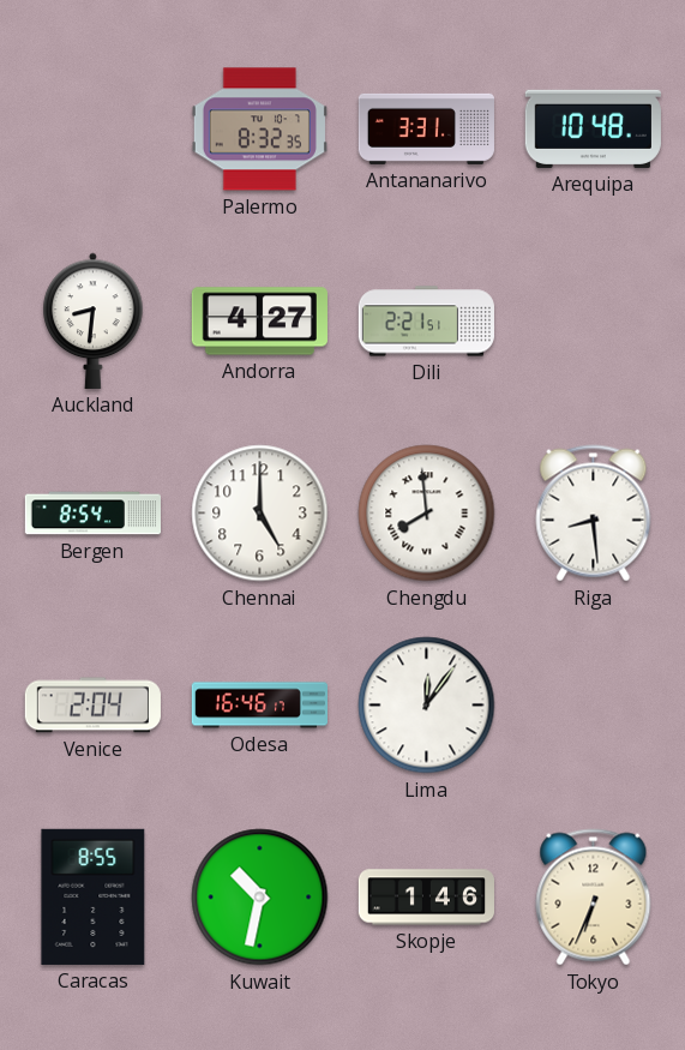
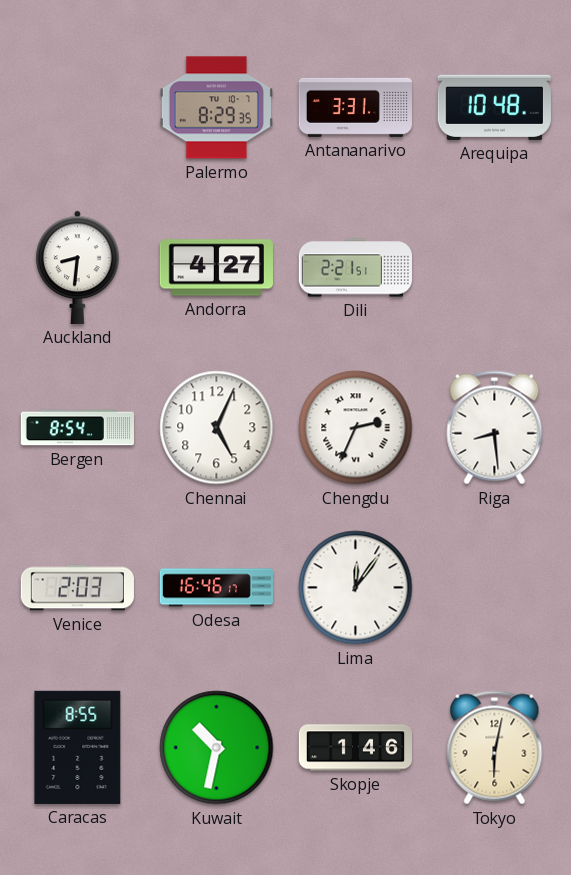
Palermo: 8:32 -> 8:29
Chennai: 5:00 -> 5:04
Chengdu: 7:59 -> 2:34
Venice: 2:04 -> 2:03
Tokyo: 6:34 -> 6:02
